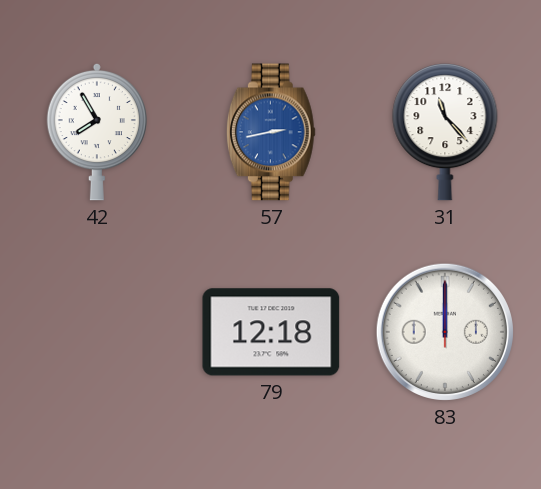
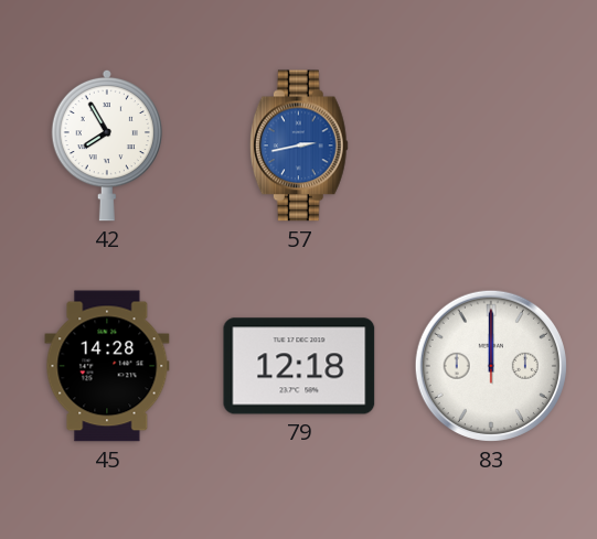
31: 11:23 -> none
45: none -> 14:28
